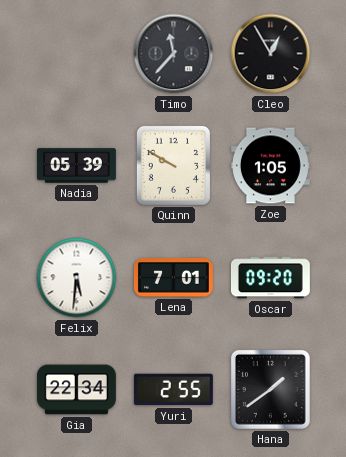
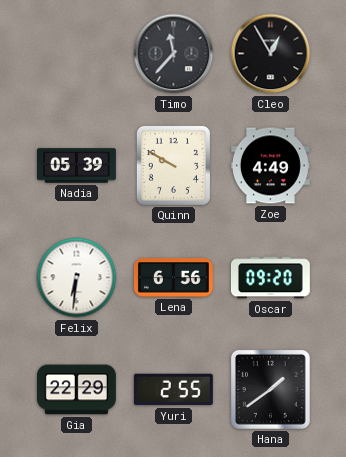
Zoe: 1:05 -> 4:49
Felix: 5:31 -> 6:31
Lena: 7:01 -> 6:56
Gia: 22:34 -> 22:29
